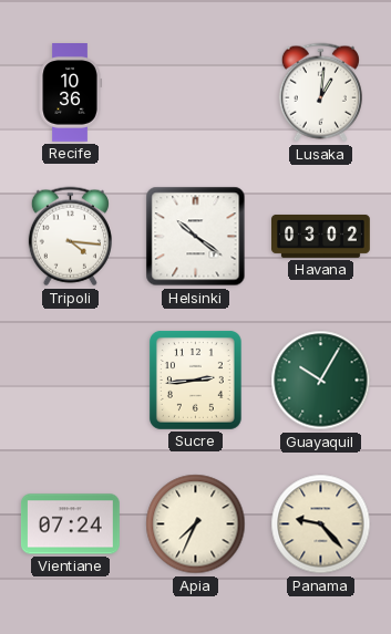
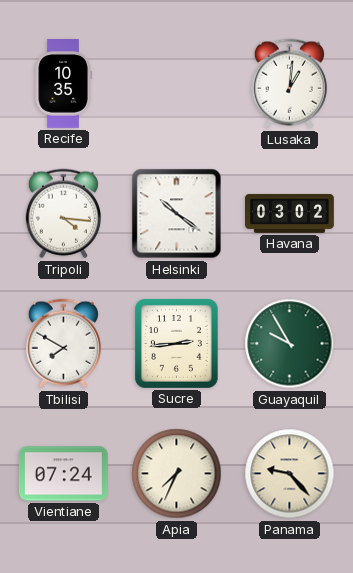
Recife: 10:36 -> 10:35
Tbilisi: none -> 7:50
Guayaquil: 10:05 -> 9:55
